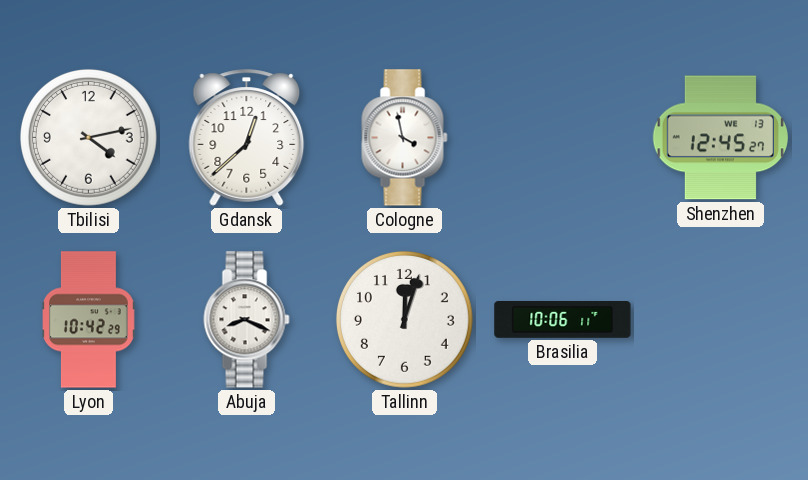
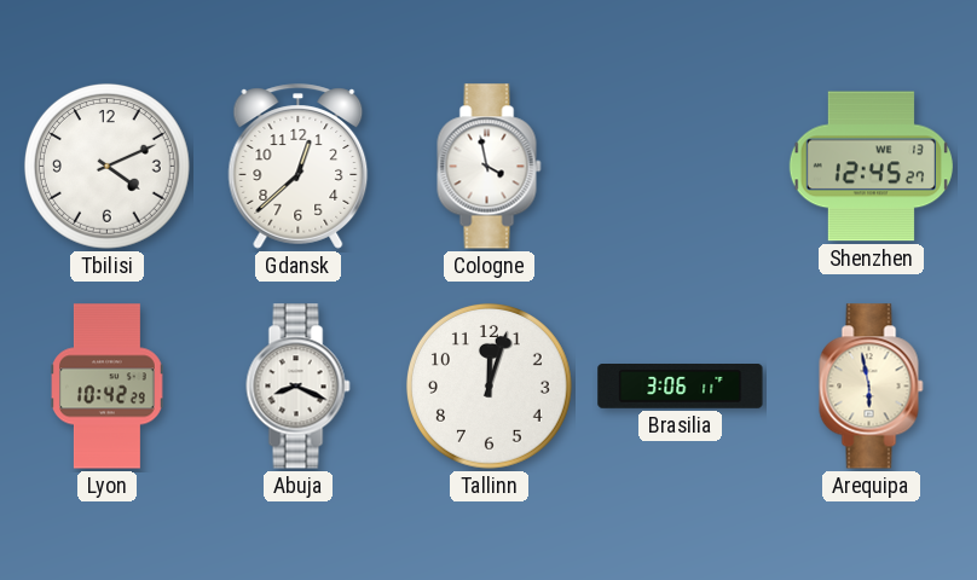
Tbilisi: 4:13 -> 4:11
Brasilia: 10:06 -> 3:06
Arequipa: none -> 5:58
